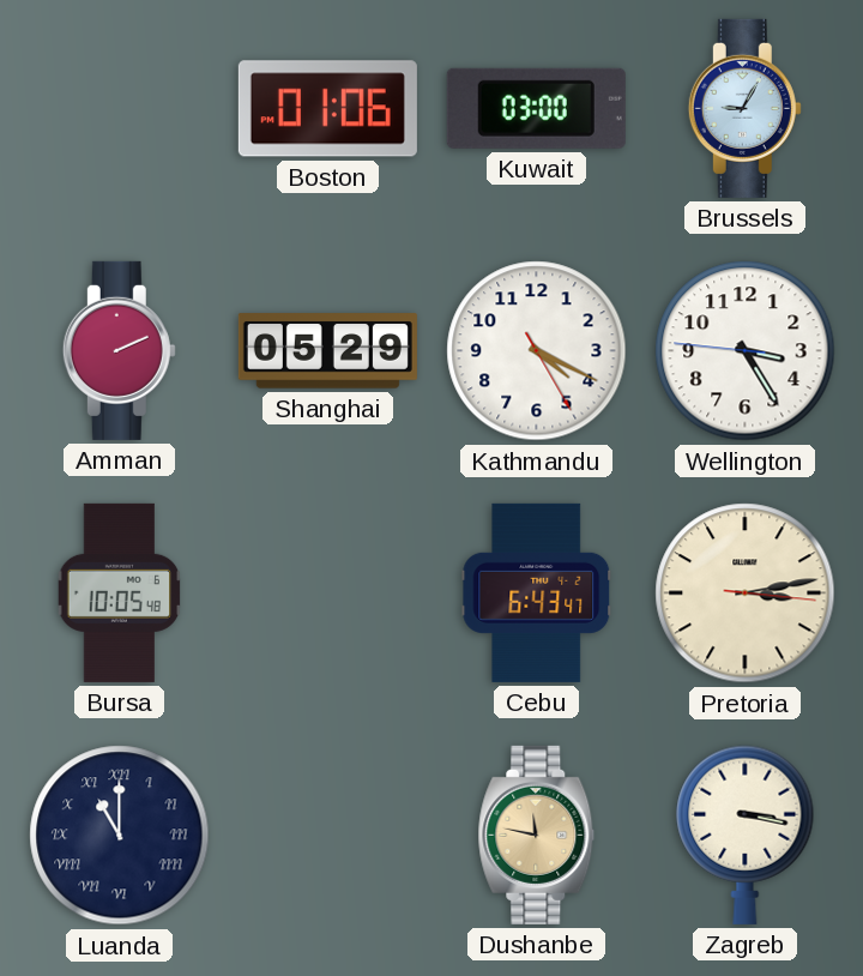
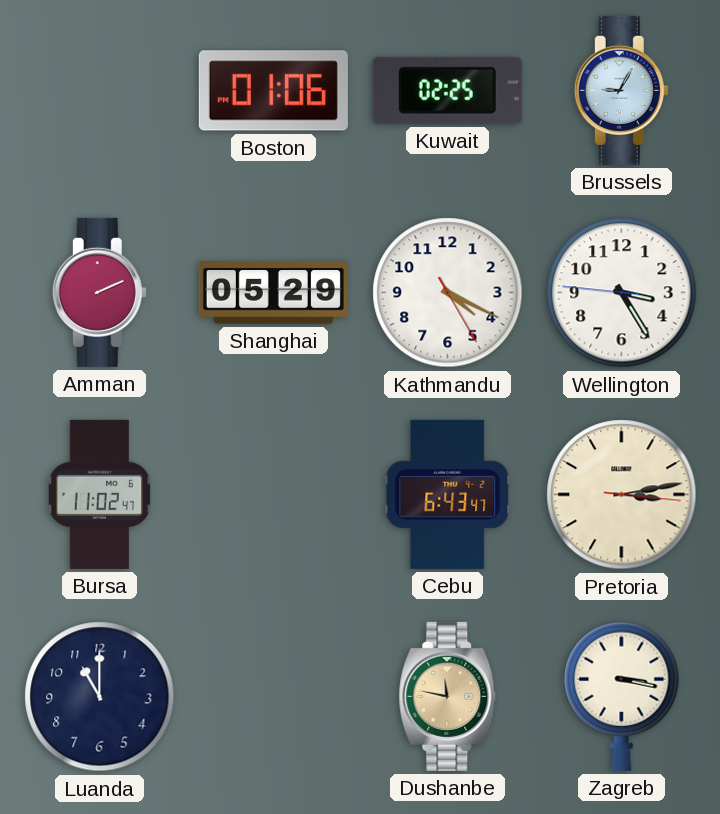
Kuwait: 03:00 -> 02:25
Bursa: 10:05 -> 11:02
Luanda numerals: Roman -> Arabic
